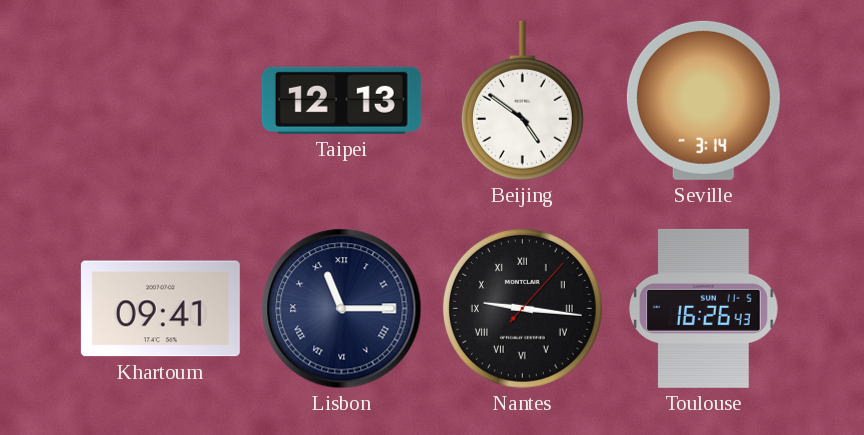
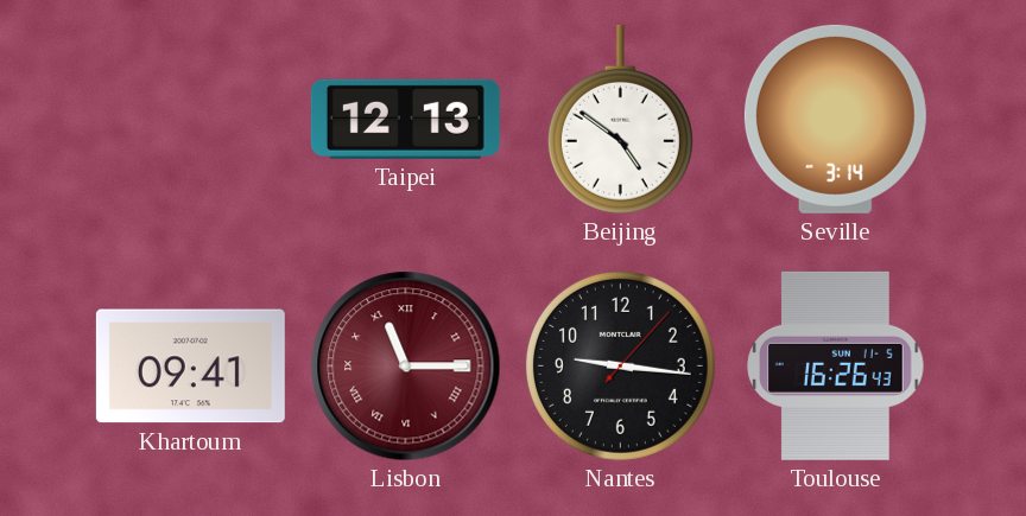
Lisbon dial: navy -> burgundy
Nantes numerals: Roman -> Arabic
